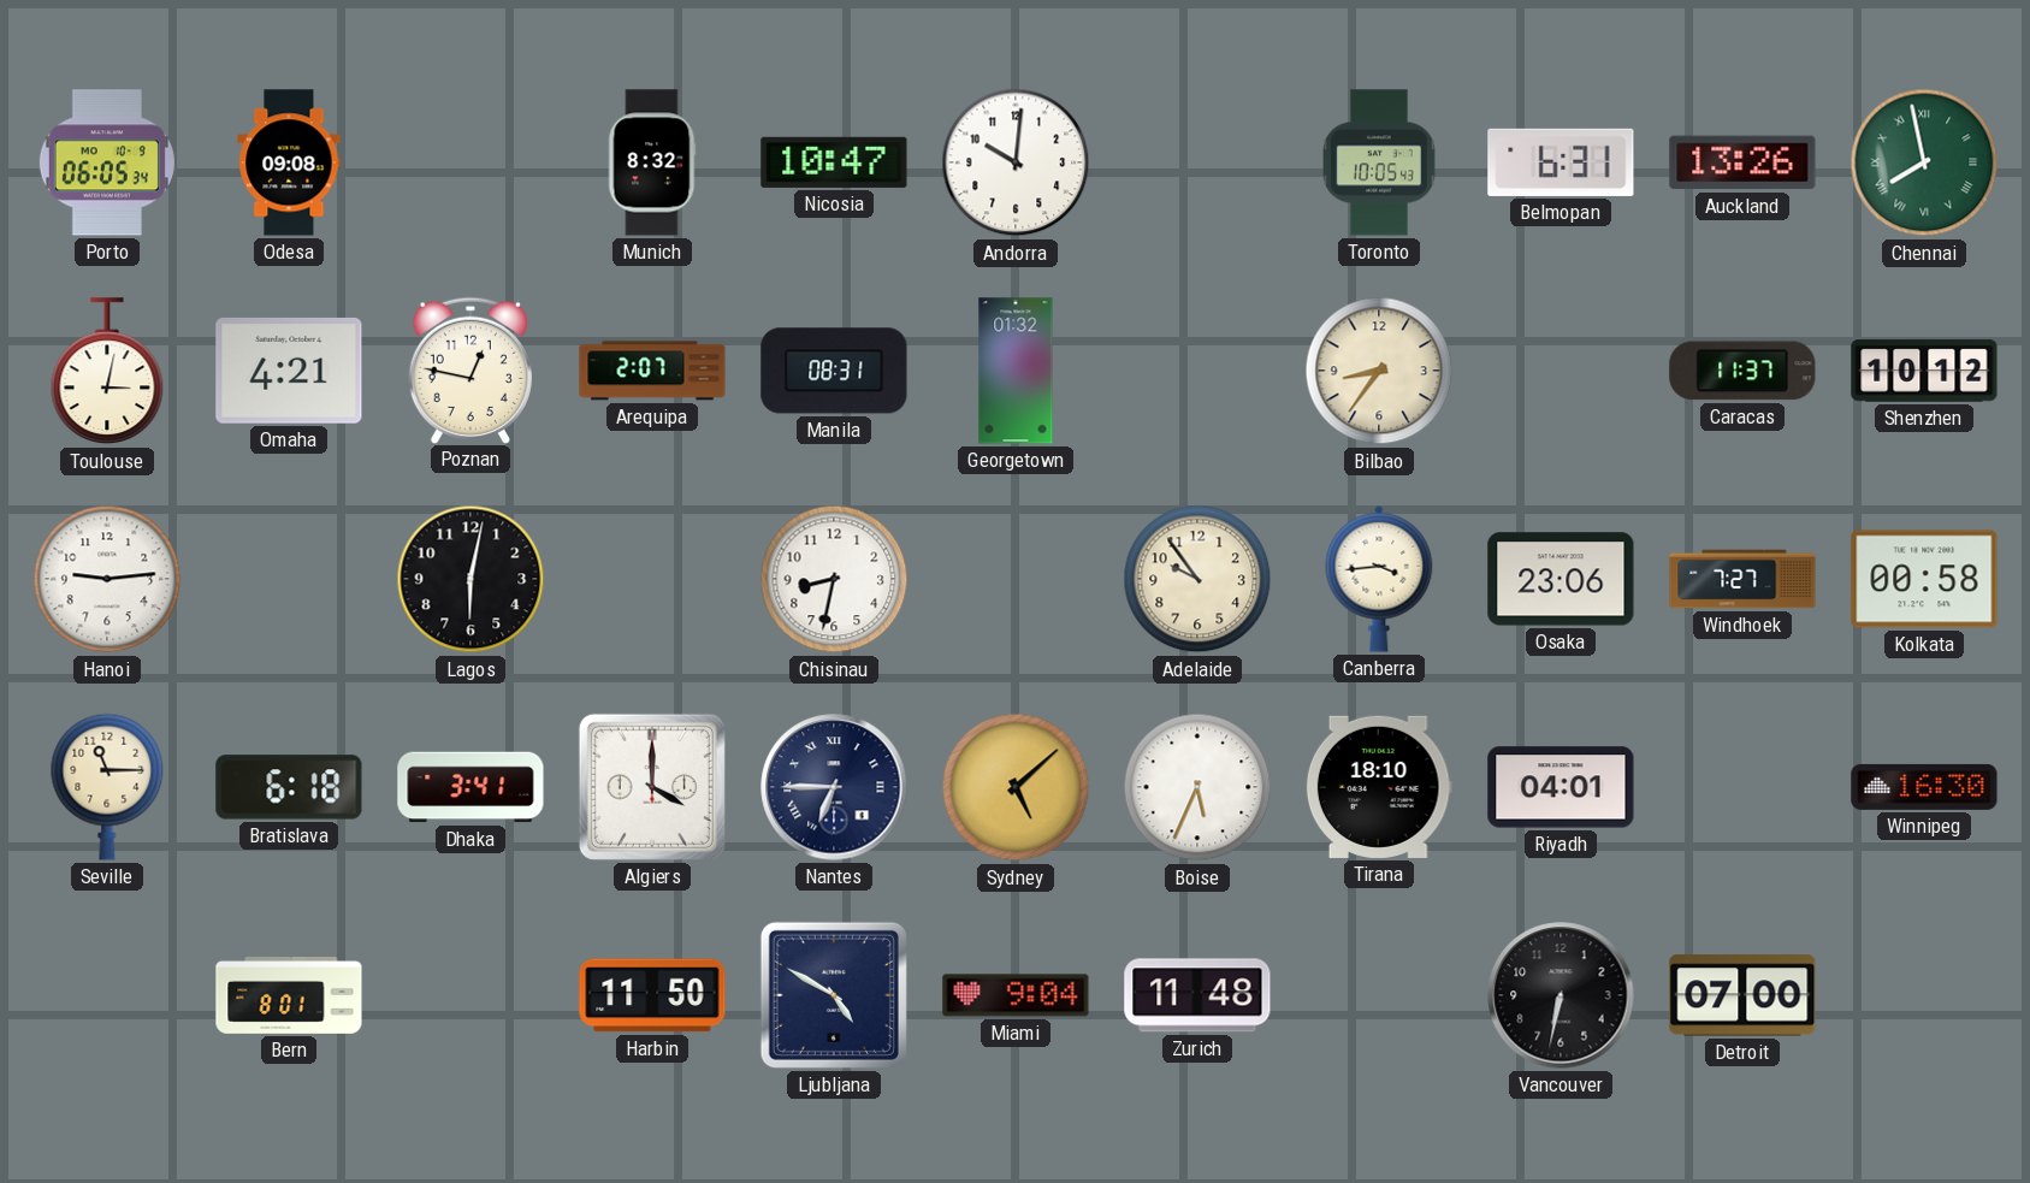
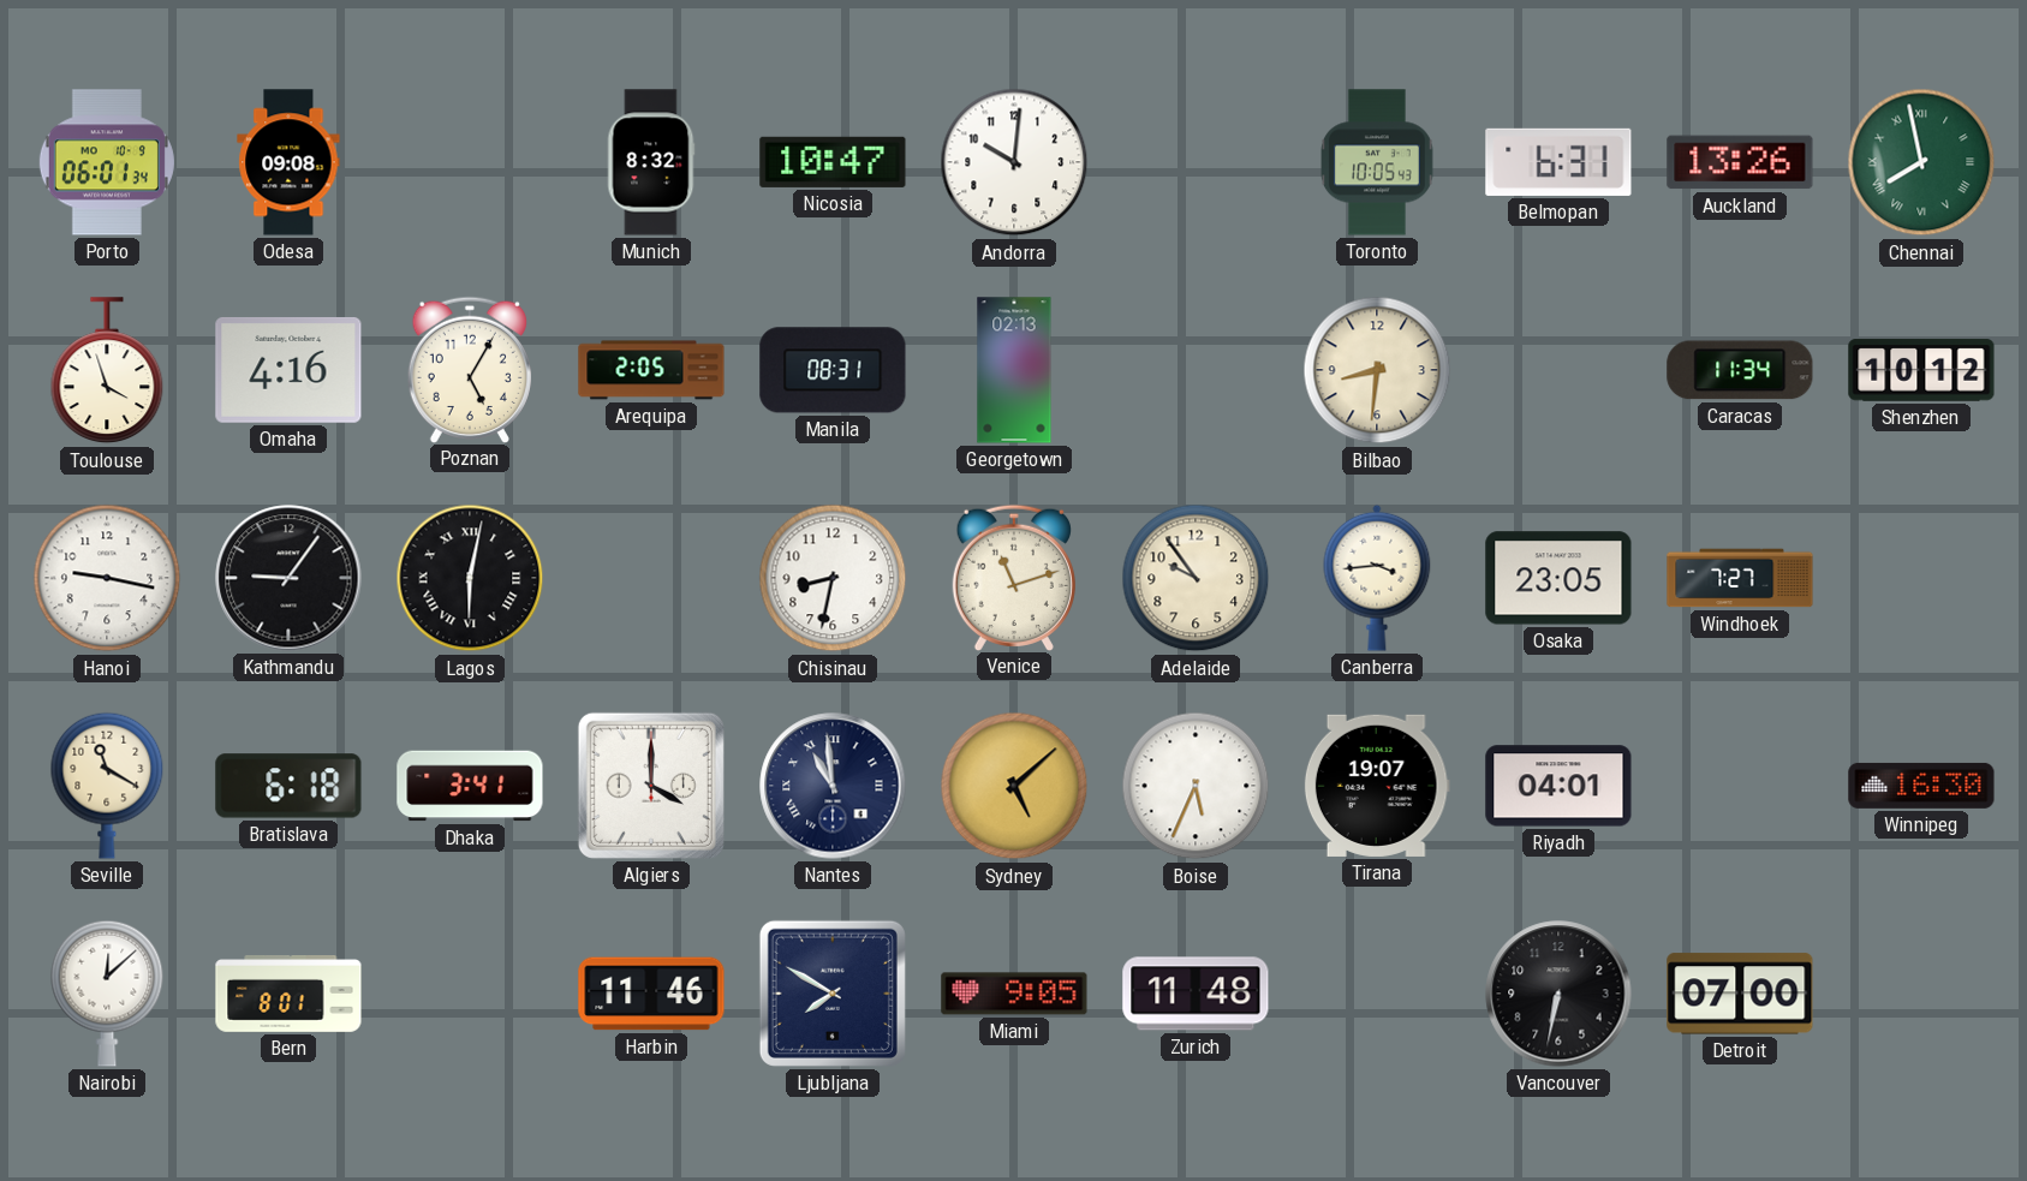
Porto: 06:05 -> 06:01
Toulouse: 3:02 -> 3:57
Omaha: 4:21 -> 4:16
Poznan: 12:47 -> 5:05
Arequipa: 2:07 -> 2:05
Georgetown: 01:32 -> 02:13
Bilbao: 8:36 -> 8:31
Caracas: 11:37 -> 11:34
Hanoi: 9:14 -> 9:17
Kathmandu: none -> 9:06
Lagos numerals: Arabic -> Roman
Venice: none -> 11:12
Osaka: 23:06 -> 23:05
Kolkata: 00:58 -> none
Seville: 11:15 -> 11:20
Nantes: 6:45 -> 10:59
Tirana: 18:10 -> 19:07
Nairobi: none -> 12:08
Harbin: 11:50 -> 11:46
Ljubljana: 4:50 -> 7:50
Miami: 9:04 -> 9:05
